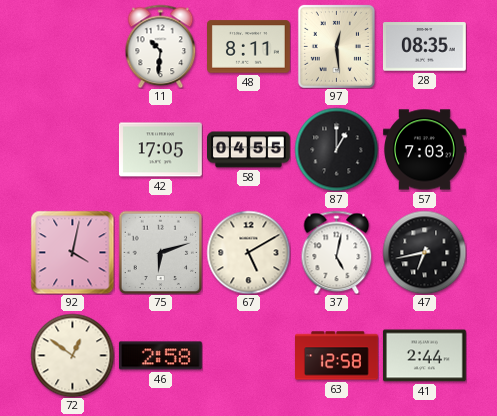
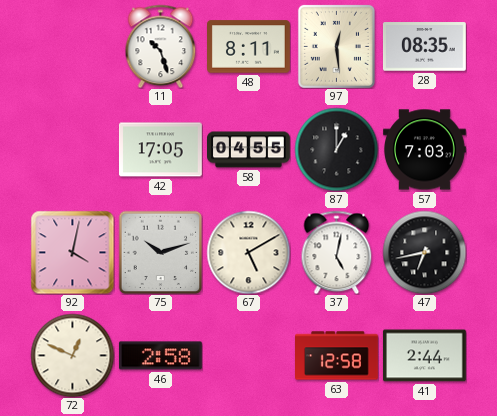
11: 10:31 -> 10:27
75: 6:12 -> 10:12
72: 12:51 -> 12:49
